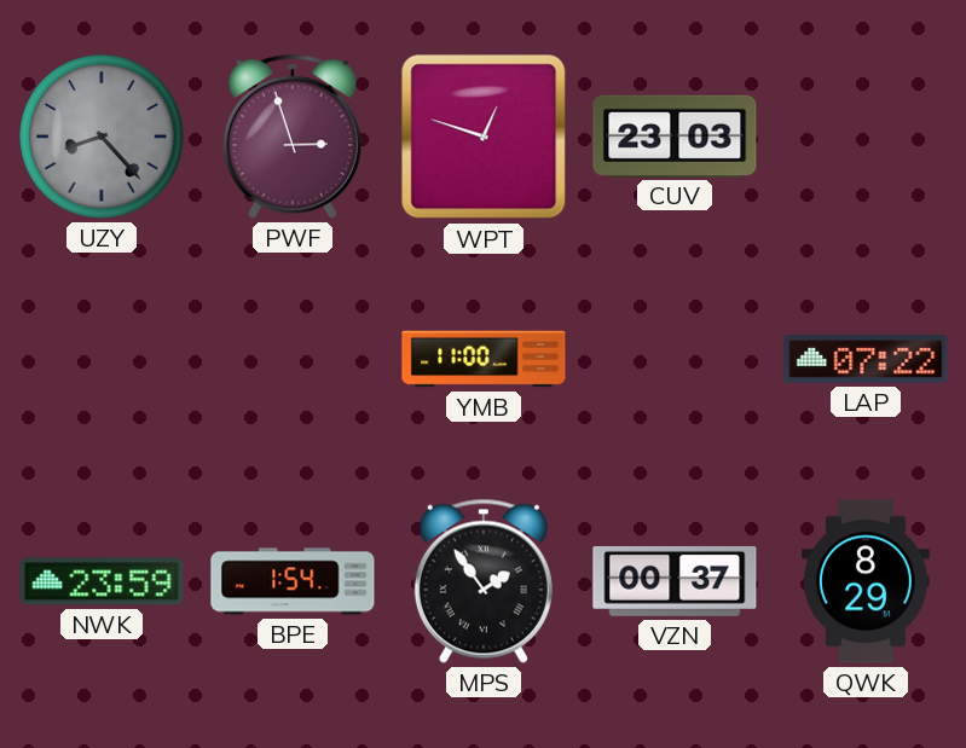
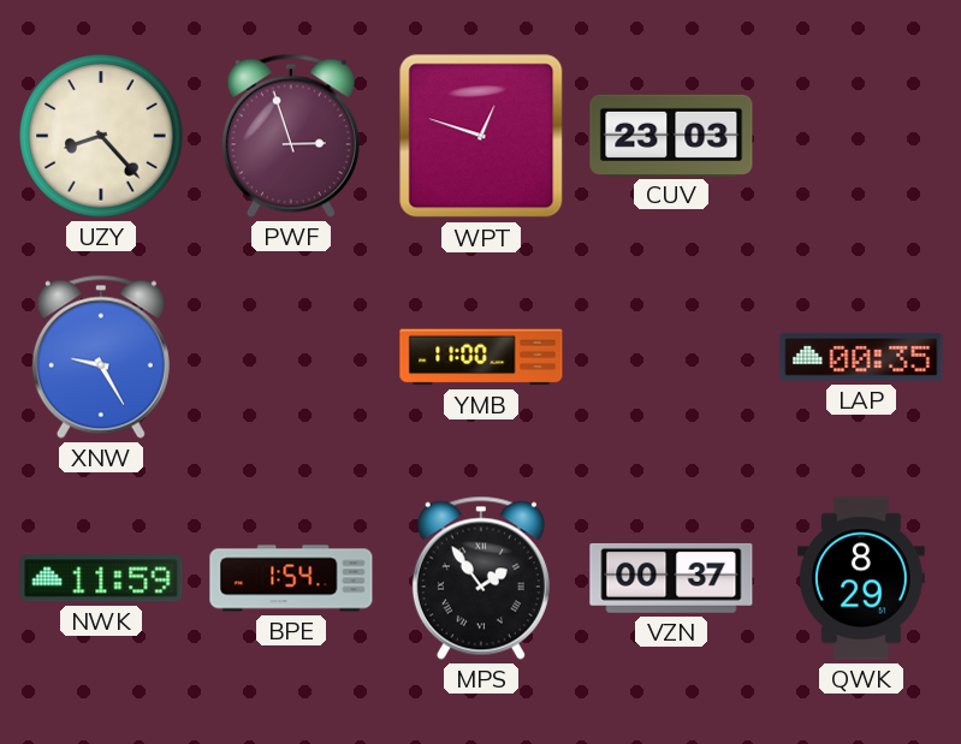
UZY dial: grey -> cream
XNW: none -> 9:25
LAP: 07:22 -> 00:35
NWK: 23:59 -> 11:59
